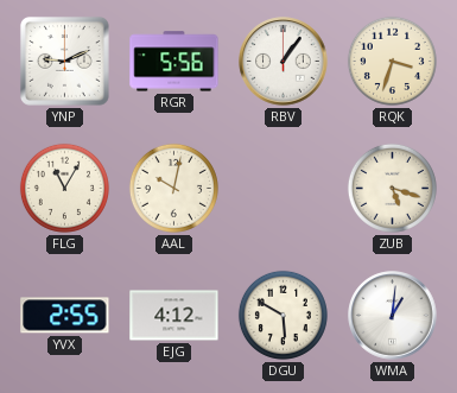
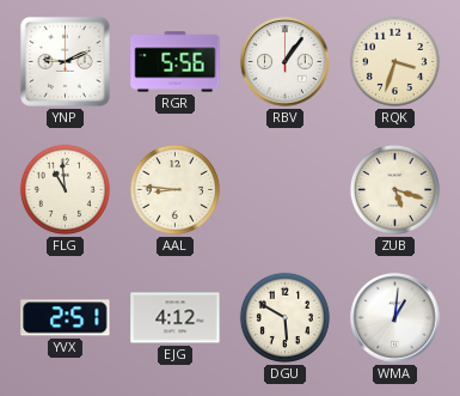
FLG: 11:05 -> 10:59
AAL: 10:02 -> 8:46
YVX: 2:55 -> 2:51
